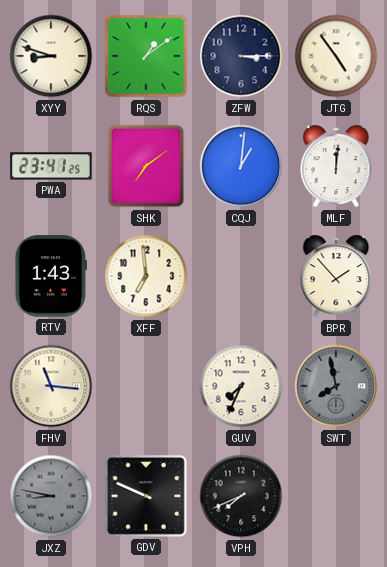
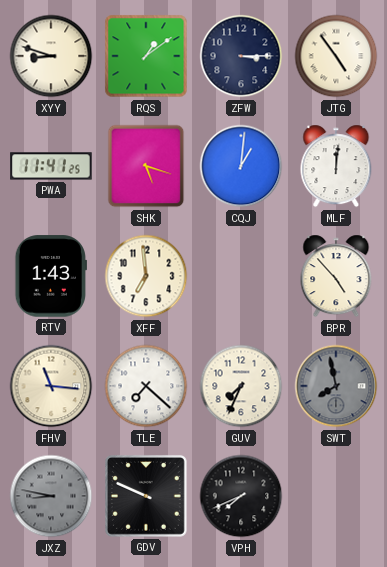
PWA: 23:41 -> 11:41
SHK: 7:09 -> 5:18
BPR: 1:53 -> 4:53
TLE: none -> 7:22
